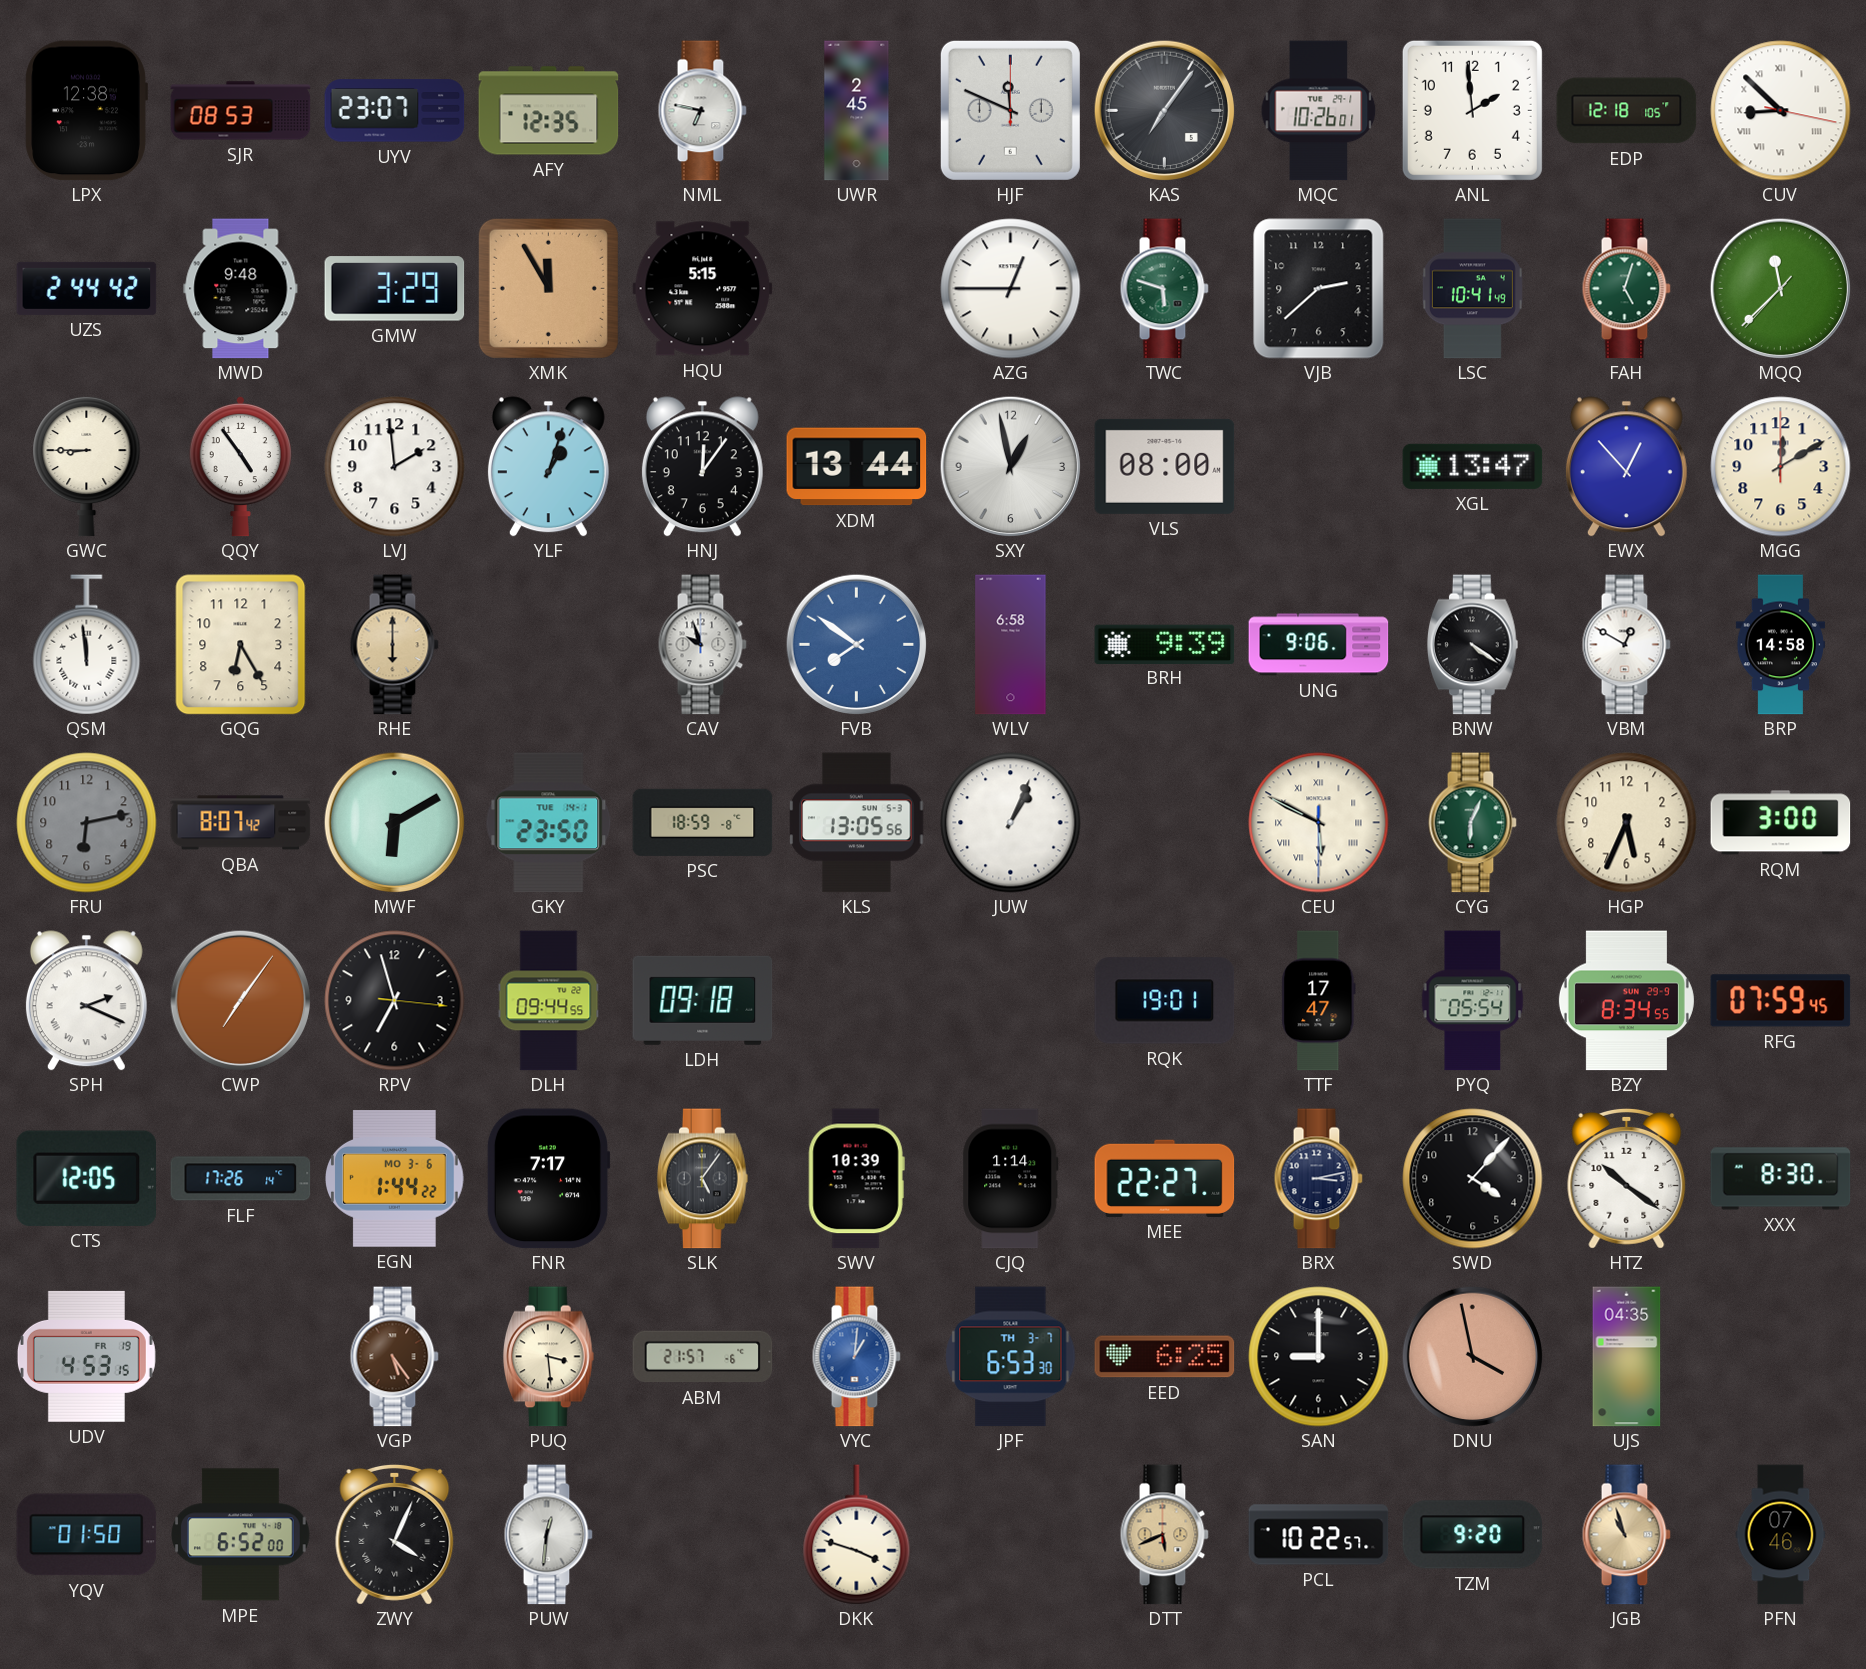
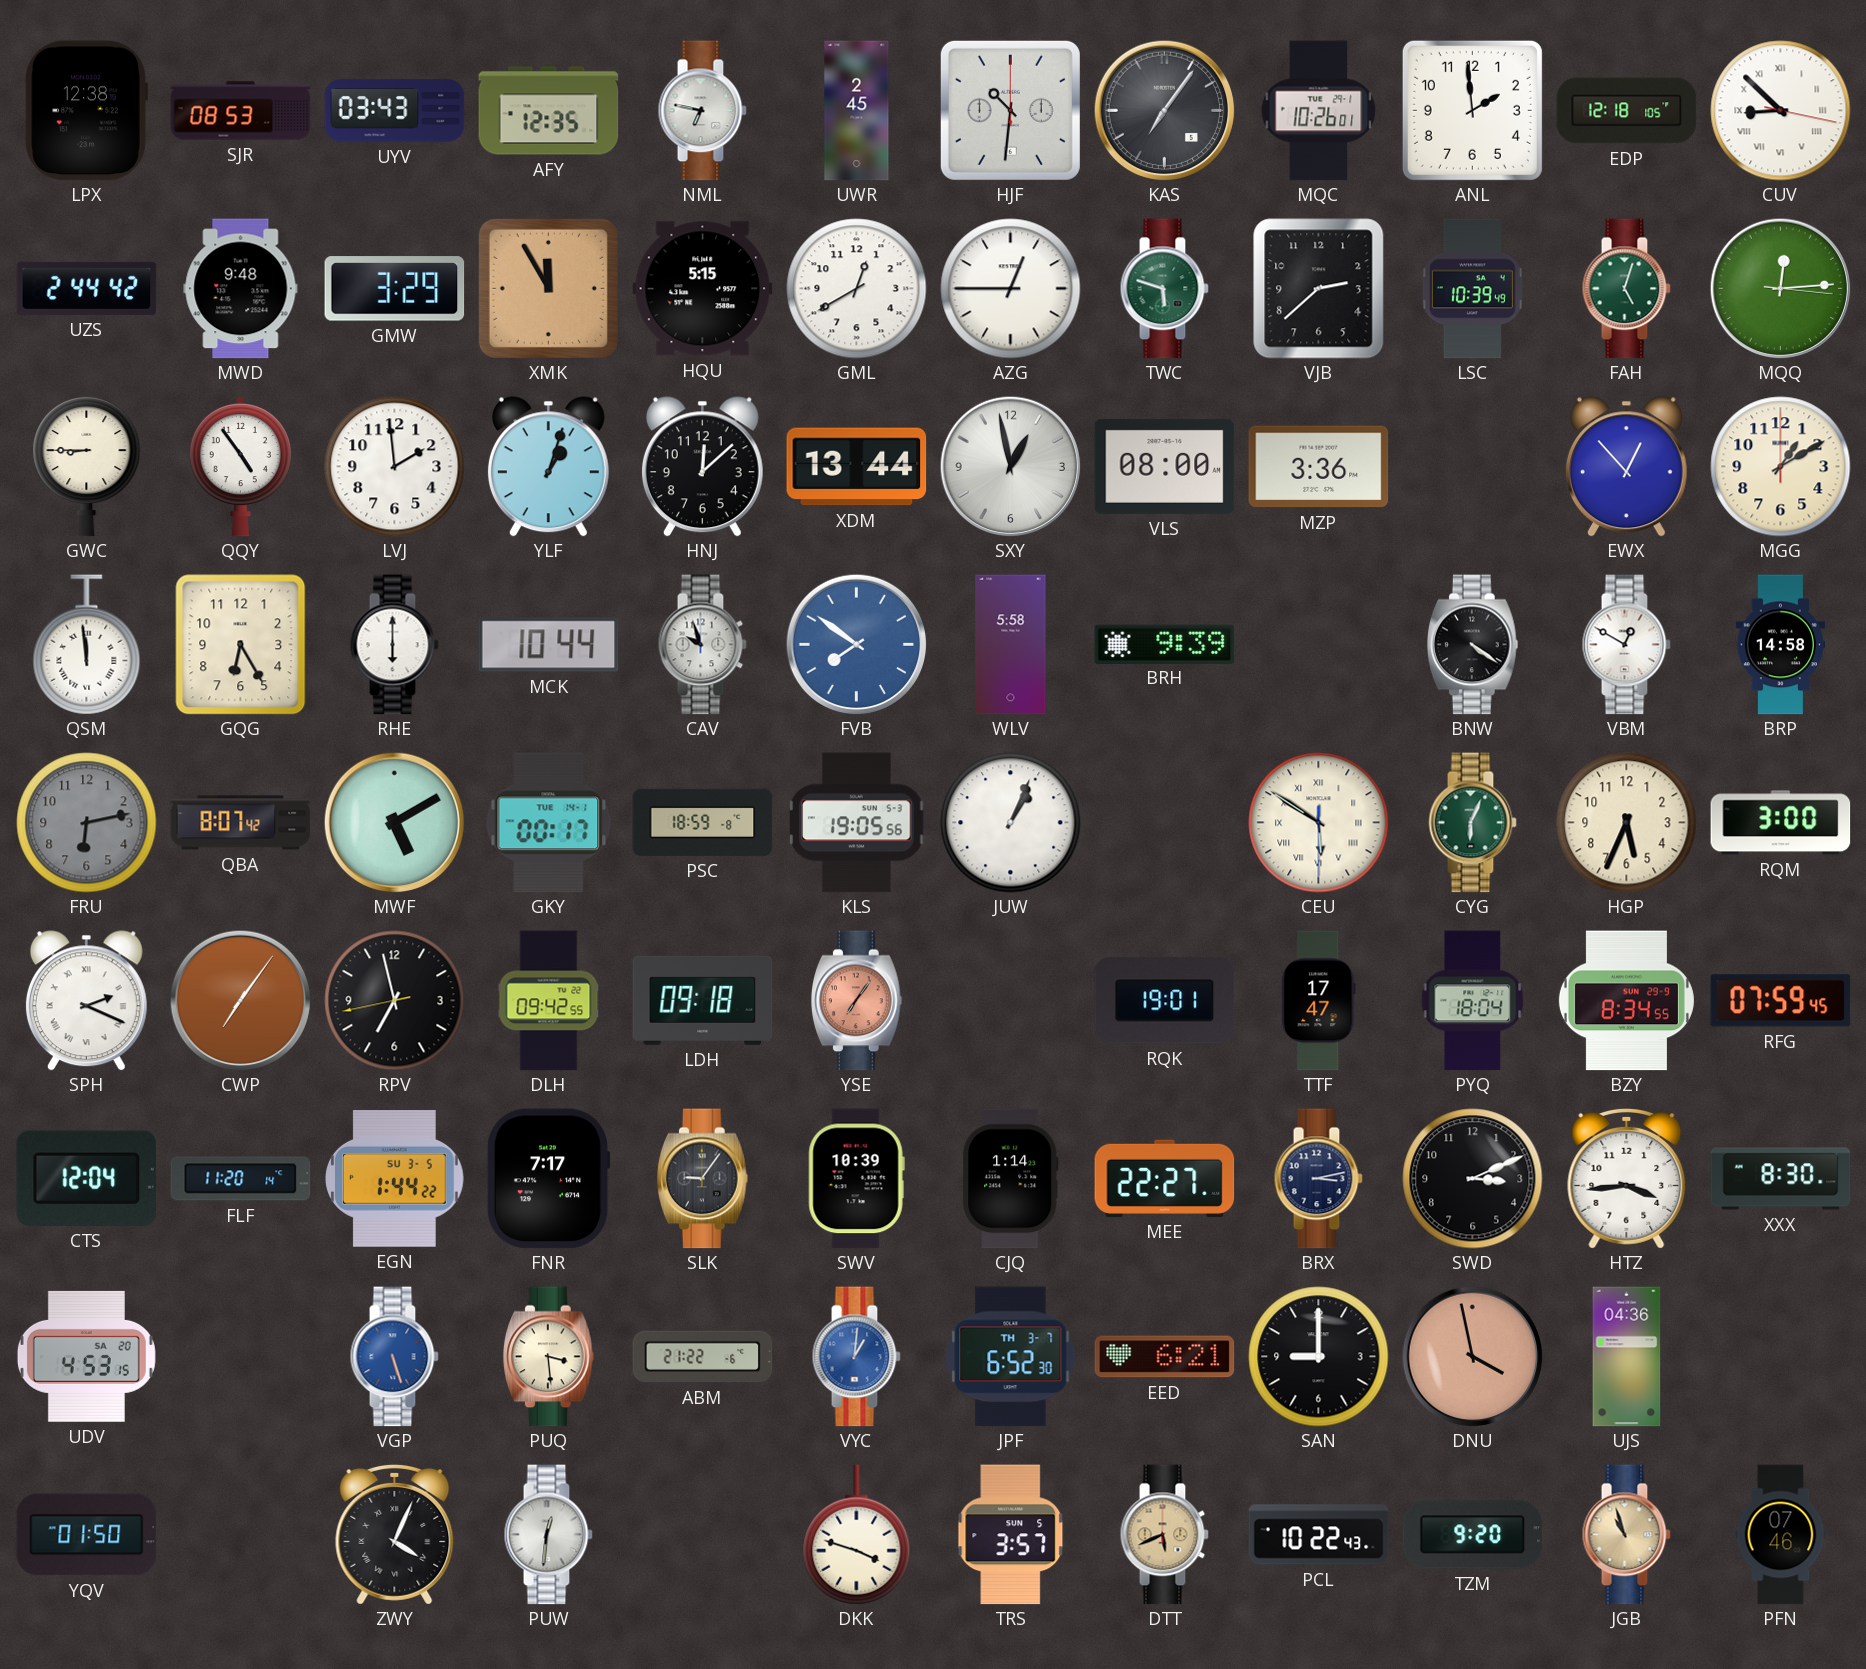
UYV: 23:07 -> 03:43
HJF: 11:49 -> 10:31
GML: none -> 12:40
LSC: 10:41 -> 10:39
MQQ: 11:37 -> 12:14
HNJ: 12:06 -> 12:08
MZP: none -> 3:36
XGL: 13:47 -> none
MGG: 12:10 -> 1:10
RHE dial: champagne -> white
MCK: none -> 10:44
WLV: 6:58 -> 5:58
UNG: 9:06 -> none
MWF: 6:10 -> 5:10
GKY: 23:50 -> 00:17
KLS: 13:05 -> 19:05
CEU: 5:49 -> 5:50
RPV: 6:57:16 -> 6:57:43
DLH: 09:44 -> 09:42
YSE: none -> 7:06
PYQ: 05:54 -> 18:04
CTS: 12:05 -> 12:04
FLF: 17:26 -> 11:20
EGN date: MO 3-6 -> SU 3-5
SLK: 5:06 -> 9:06
SWD: 4:07 -> 3:11
HTZ: 10:21 -> 3:44
UDV date: FR 19 -> SA 20
VGP: 5:24 -> 5:27
VGP dial: brown -> blue
ABM: 21:57 -> 21:22
JPF: 6:53 -> 6:52
EED: 6:25 -> 6:21
UJS: 04:35 -> 04:36
MPE: 6:52 -> none
TRS: none -> 3:57
PCL: 10:22:57 -> 10:22:43
